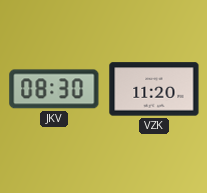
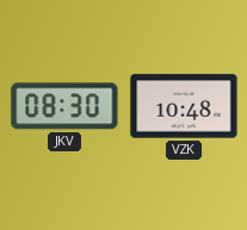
VZK: 11:20 -> 10:48
